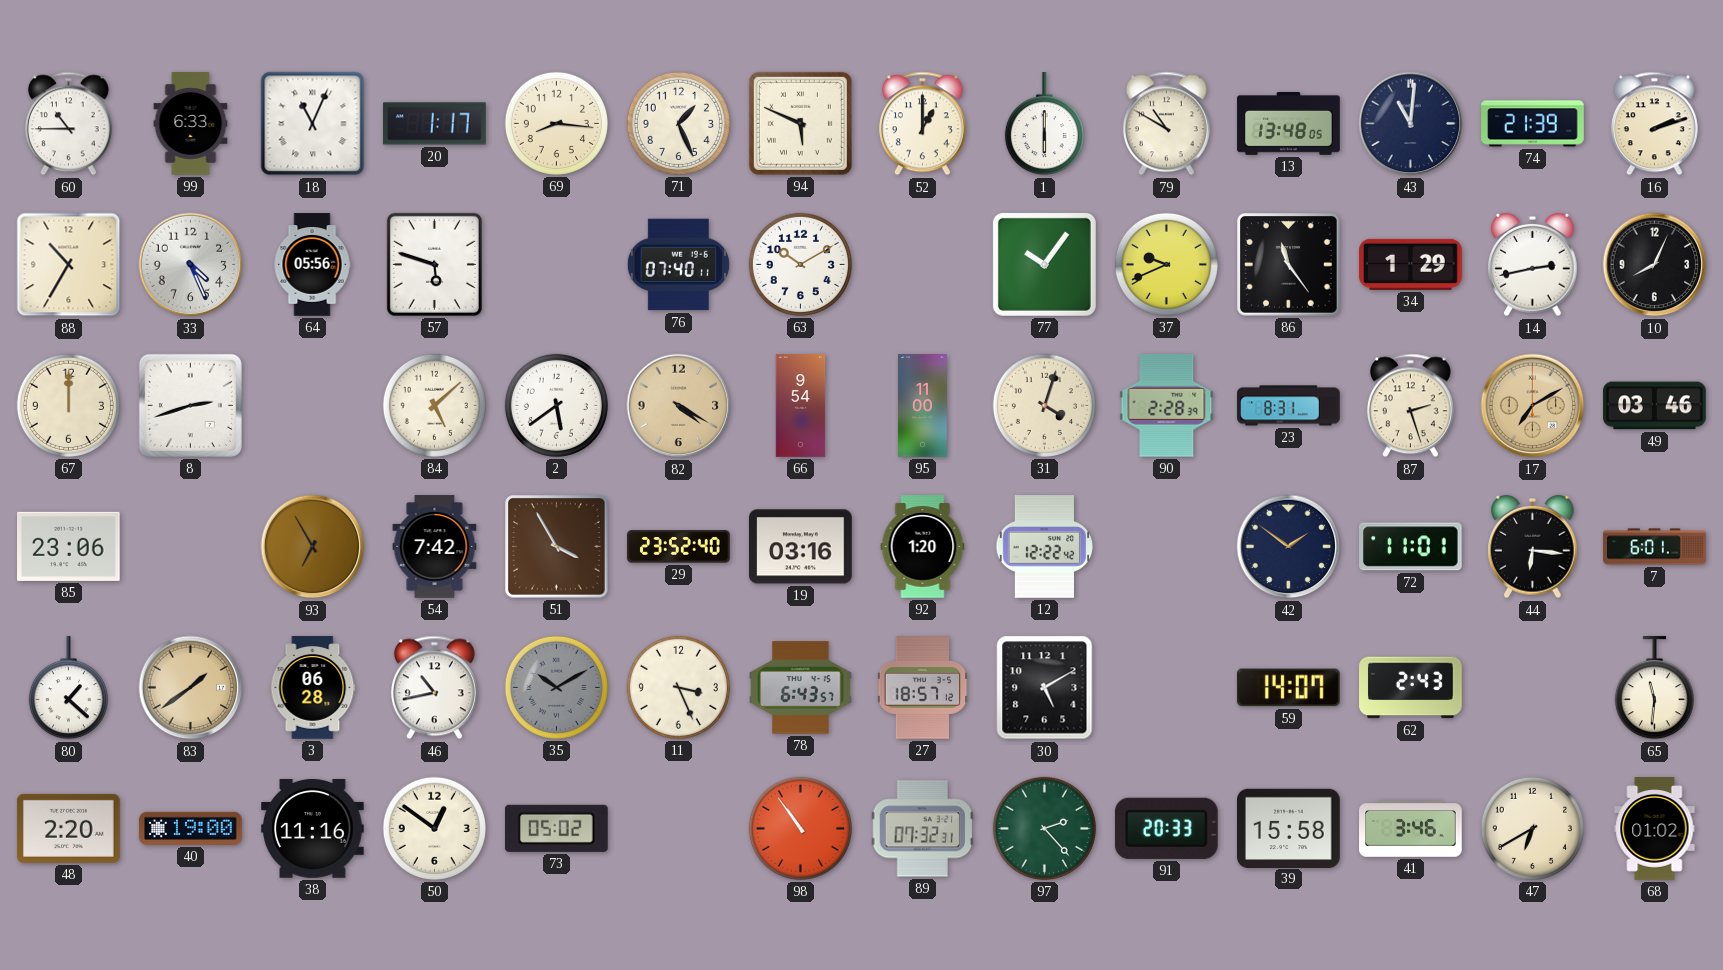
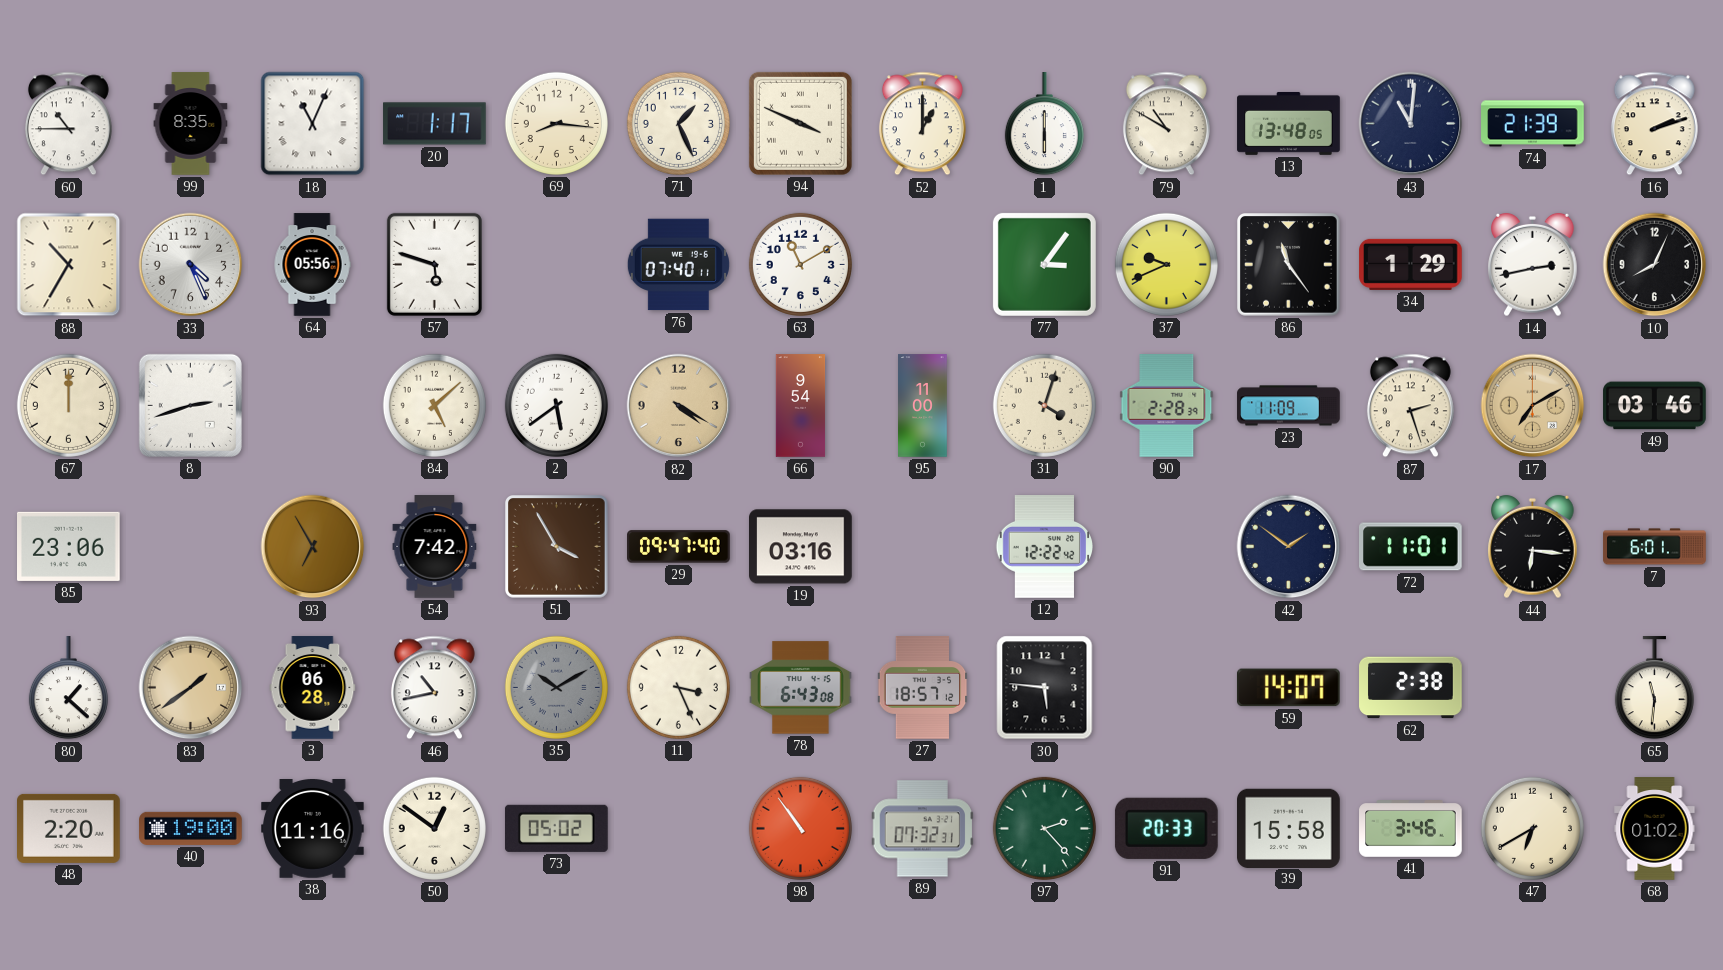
99: 6:33 -> 8:35
94: 5:49 -> 3:49
63: 10:10 -> 11:10
77: 10:06 -> 3:06
23: 8:31 -> 11:09
29: 23:52 -> 09:47
92: 1:20 -> none
78: 6:43:57 -> 6:43:08
30: 5:10 -> 5:46
62: 2:43 -> 2:38
